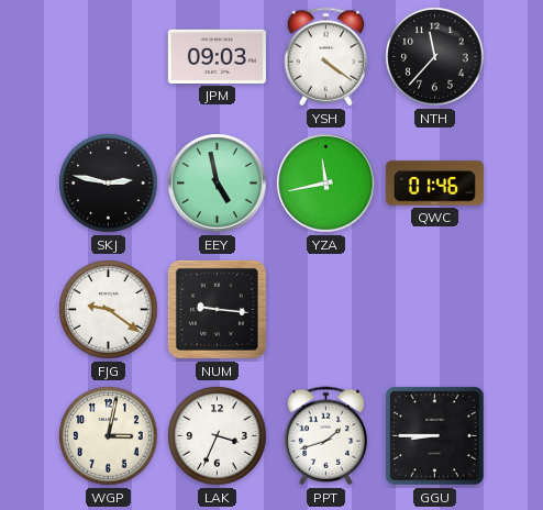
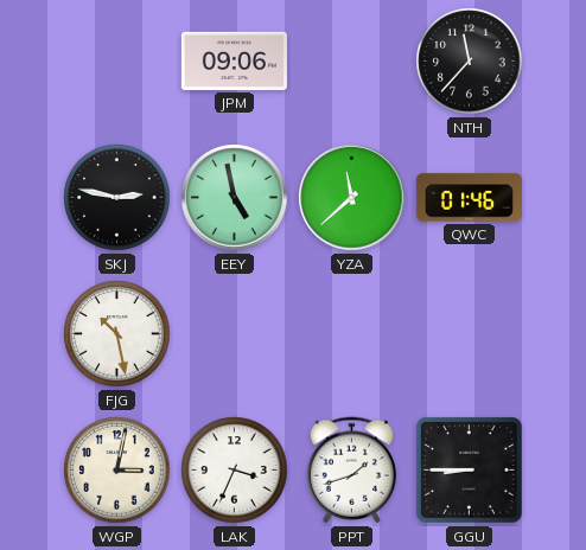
JPM: 09:03 -> 09:06
YSH: 4:21 -> none
YZA: 11:43 -> 11:38
FJG: 9:21 -> 10:28
NUM: 9:16 -> none
